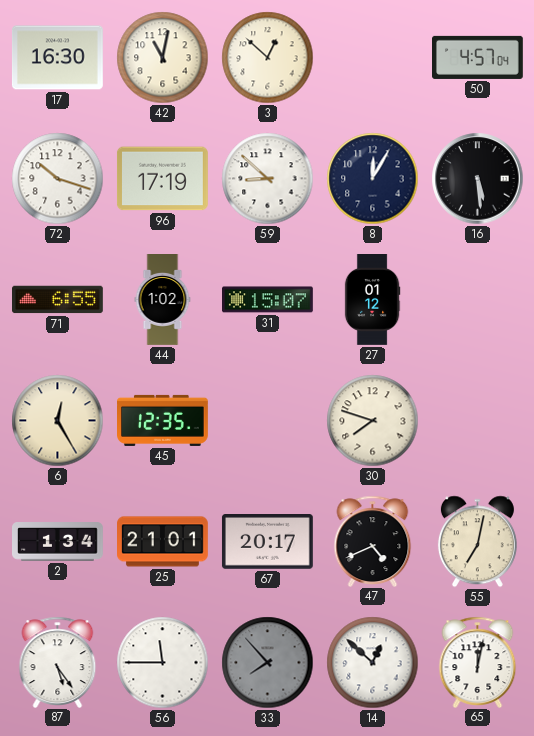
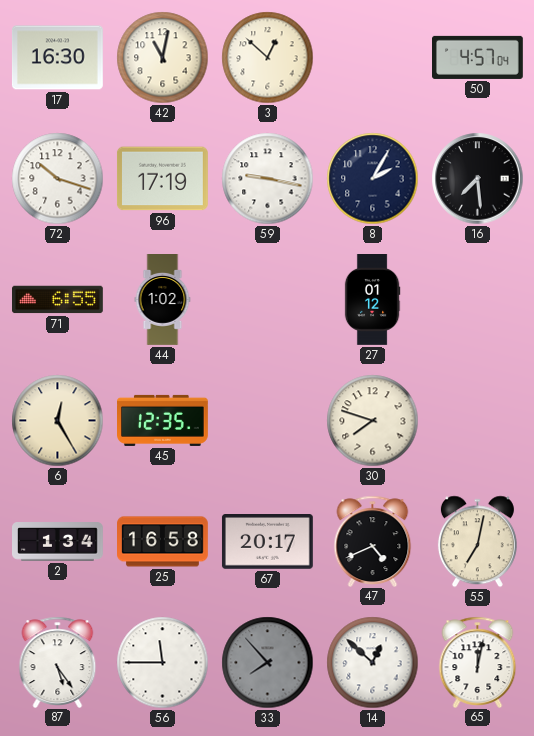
59: 8:52 -> 9:17
8: 12:05 -> 2:05
16: 5:29 -> 7:29
31: 15:07 -> none
25: 21:01 -> 16:58
